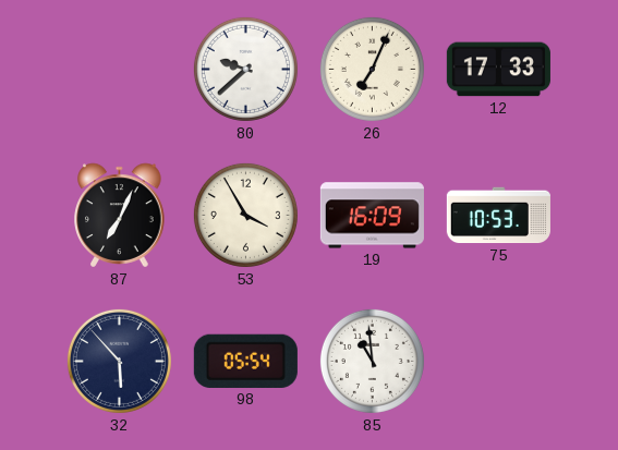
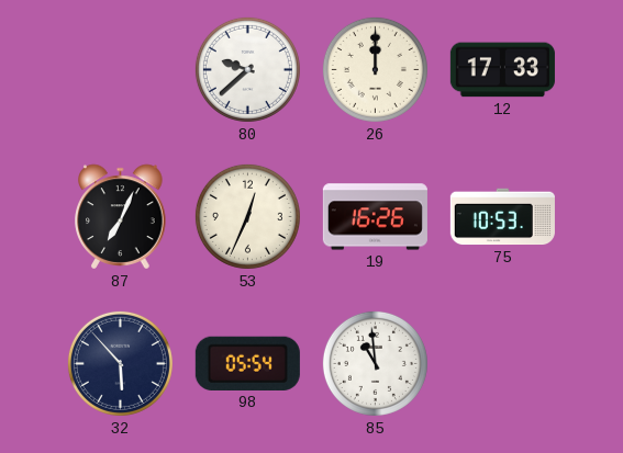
26: 7:04 -> 12:00
53: 3:55 -> 12:34
19: 16:09 -> 16:26
